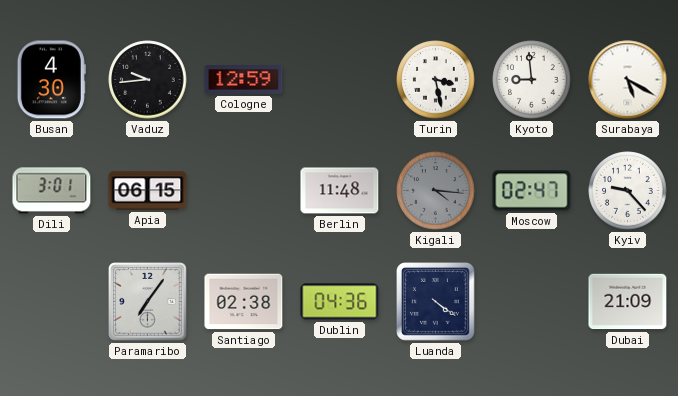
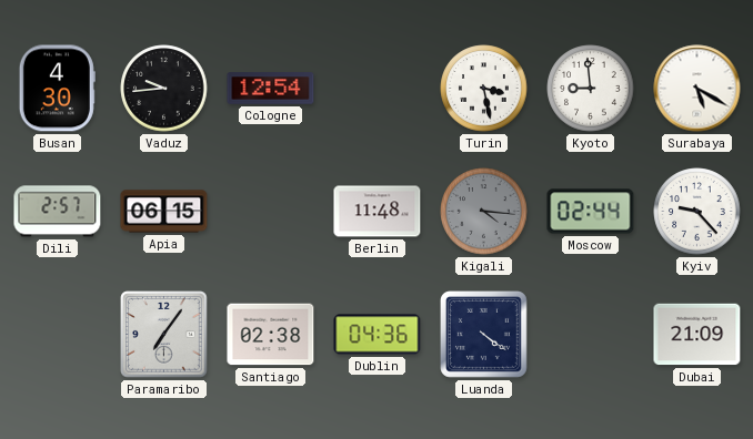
Cologne: 12:59 -> 12:54
Dili: 3:01 -> 2:57
Moscow: 02:47 -> 02:44
